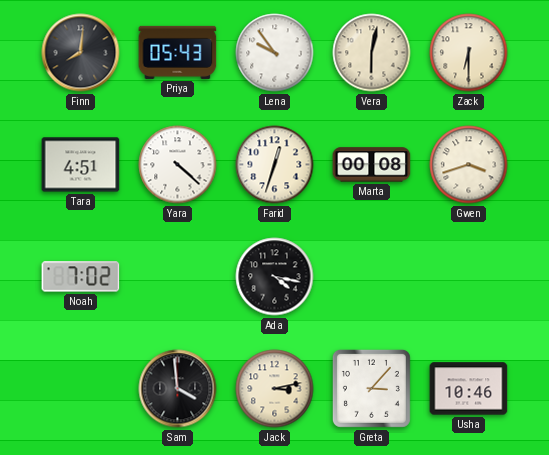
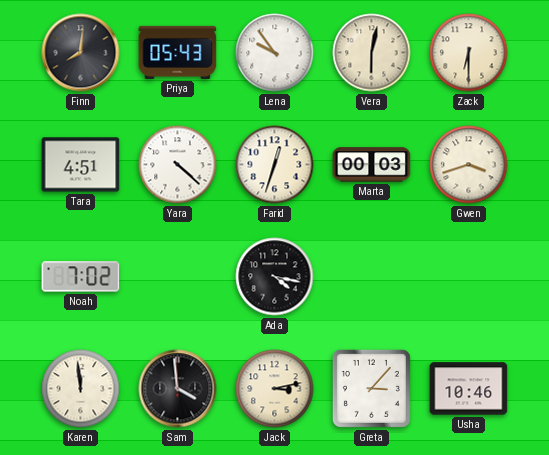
Marta: 00:08 -> 00:03
Karen: none -> 11:59
